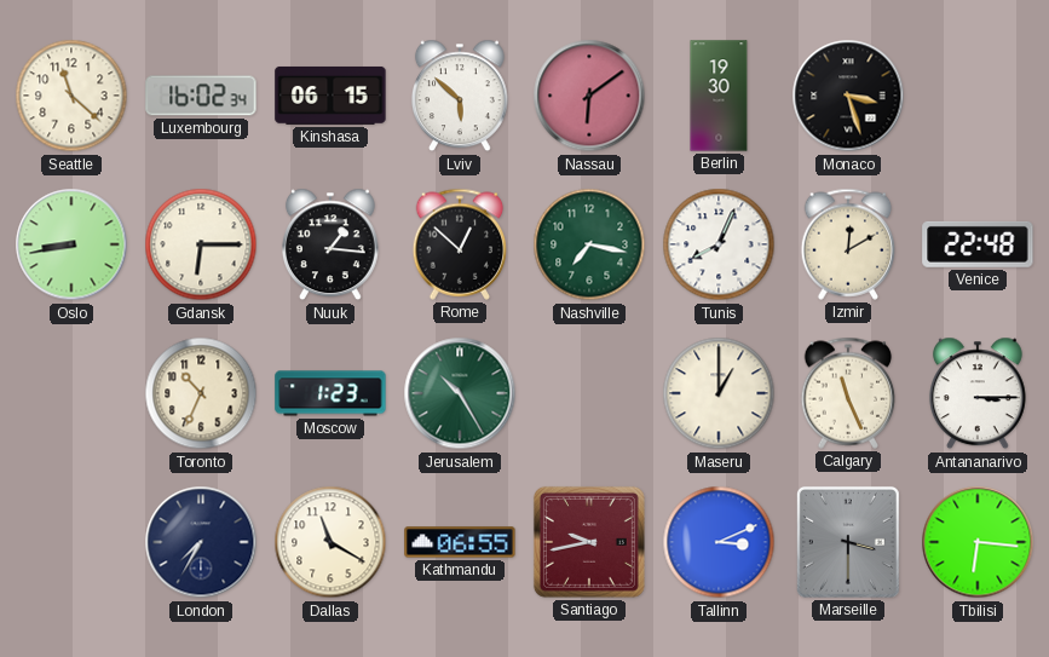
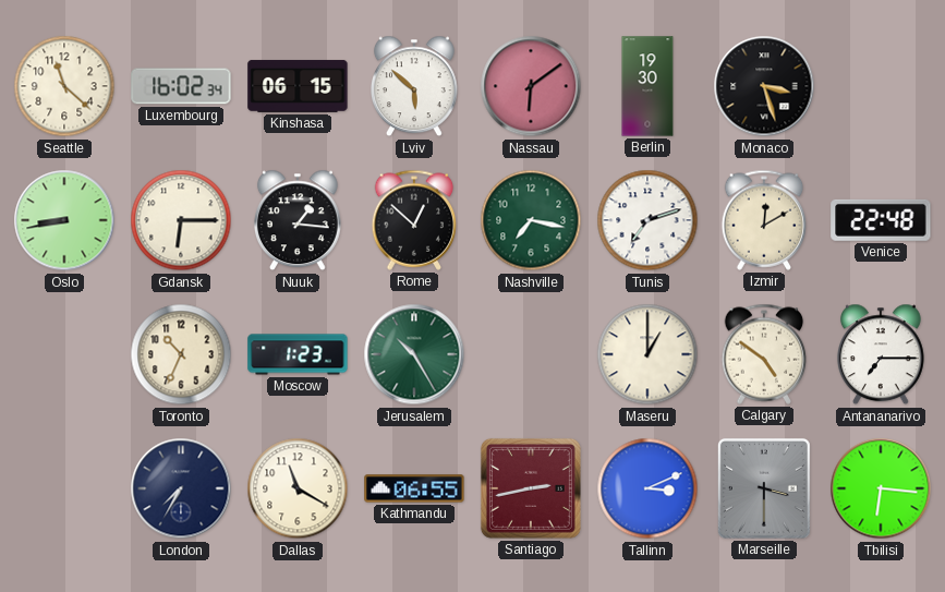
Tunis: 8:04 -> 7:12
Calgary: 11:26 -> 4:51
Antananarivo: 3:15 -> 7:15
Santiago: 9:43 -> 2:43
